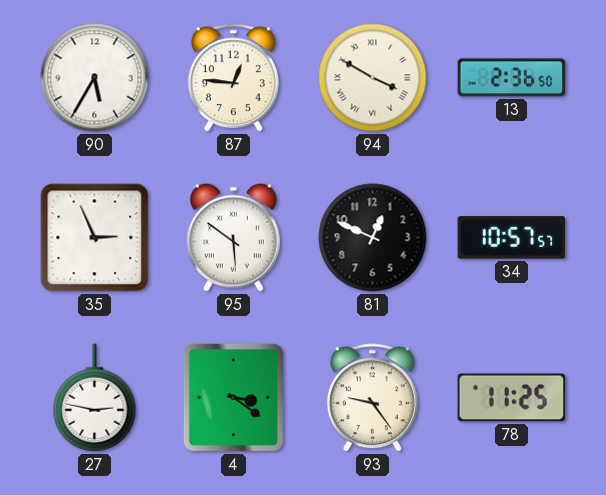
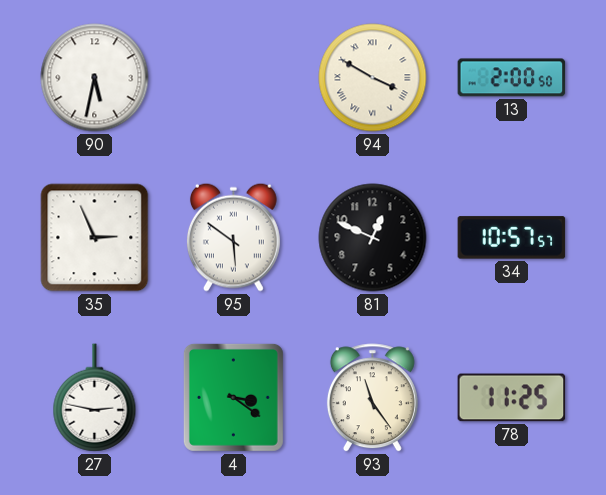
90: 5:35 -> 5:32
87: 12:46 -> none
13: 2:36 -> 2:00
93: 9:24 -> 11:24
